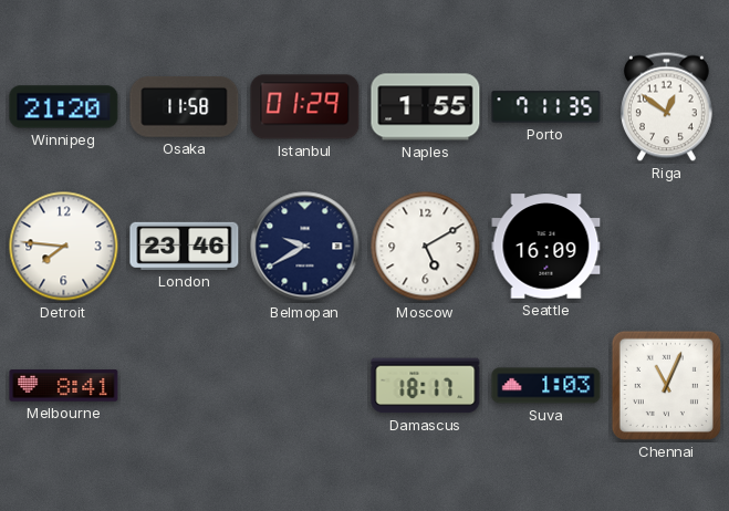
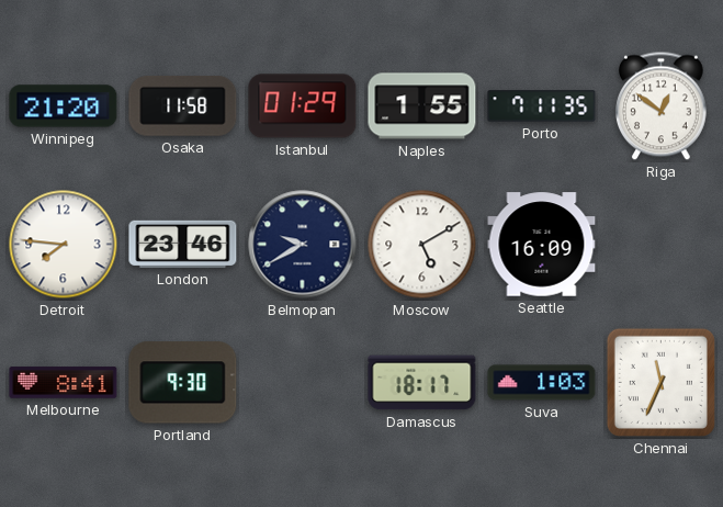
Portland: none -> 9:30
Chennai: 11:04 -> 11:34
